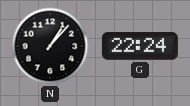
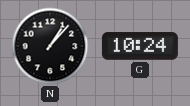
G: 22:24 -> 10:24
